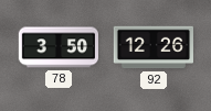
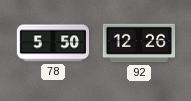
78: 3:50 -> 5:50
